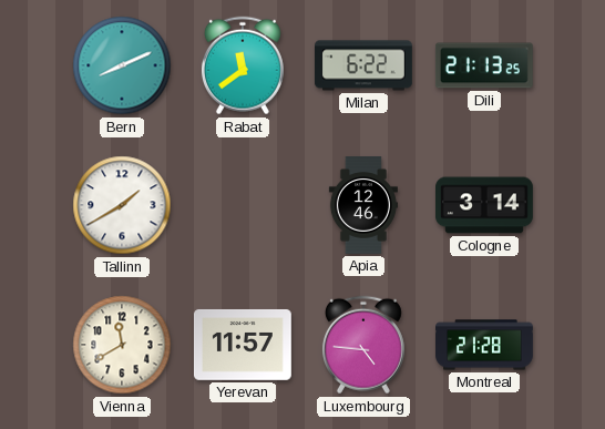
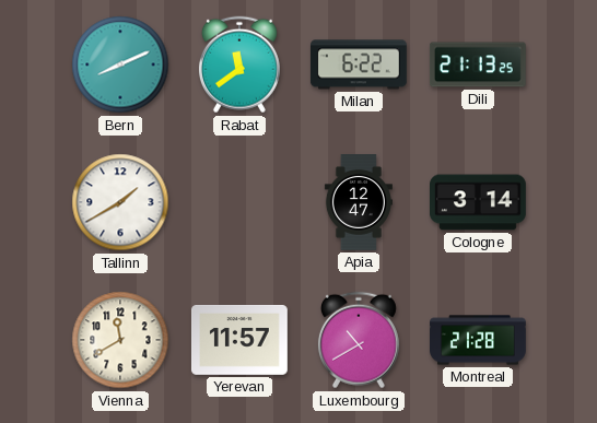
Apia: 12:46 -> 12:47
Luxembourg: 4:46 -> 10:40
